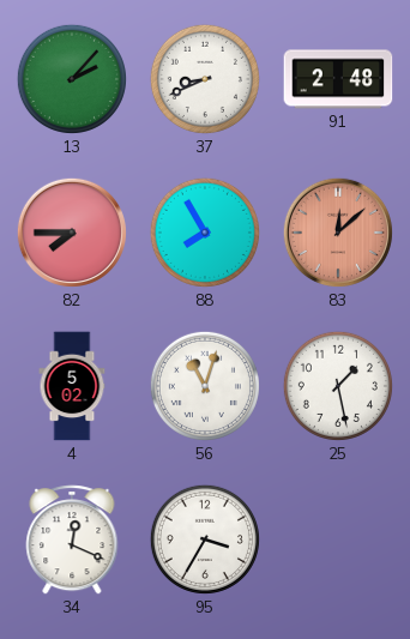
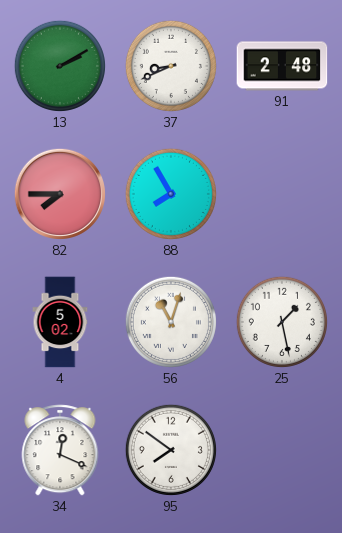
13: 2:07 -> 2:10
83: 12:08 -> none
95: 3:35 -> 7:51
